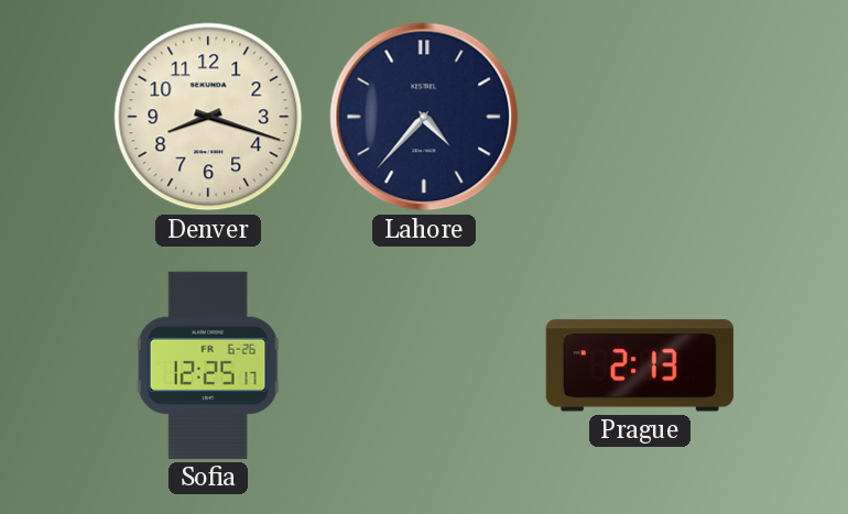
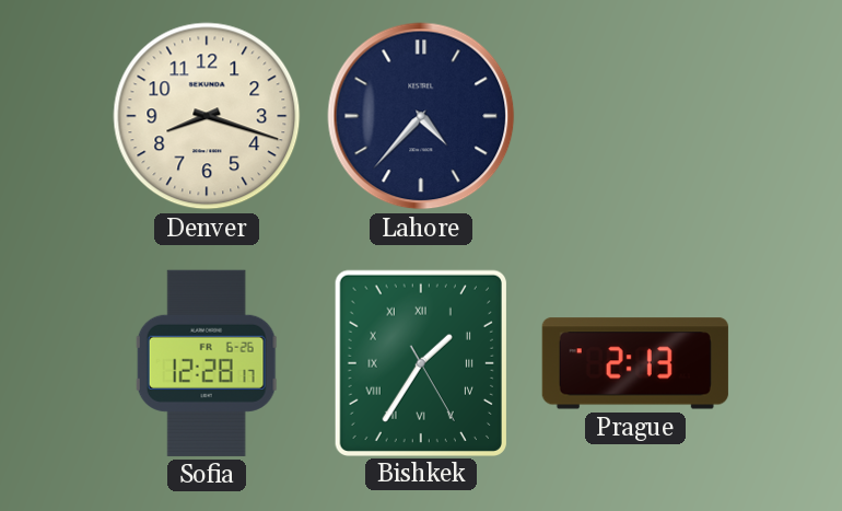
Sofia: 12:25 -> 12:28
Bishkek: none -> 1:35
